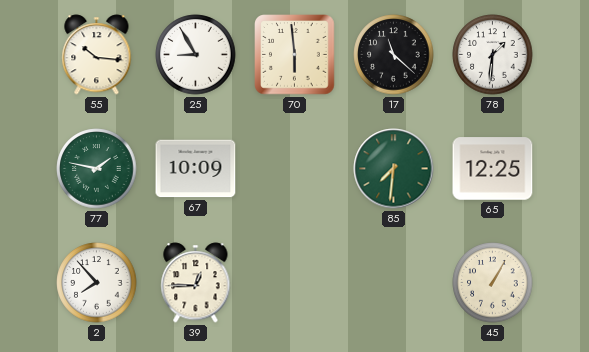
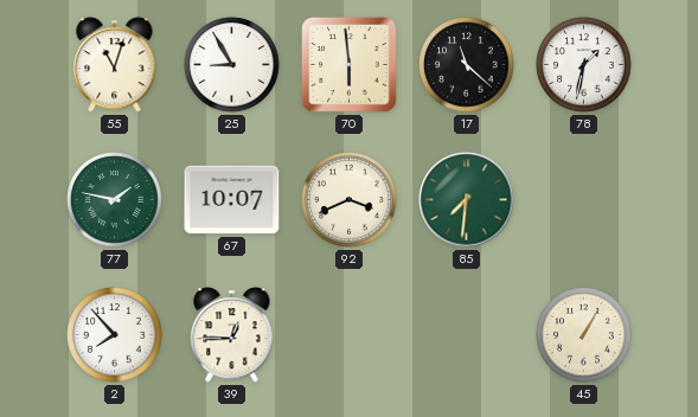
55: 10:16 -> 11:03
78: 1:31 -> 1:32
67: 10:09 -> 10:07
92: none -> 3:41
65: 12:25 -> none
